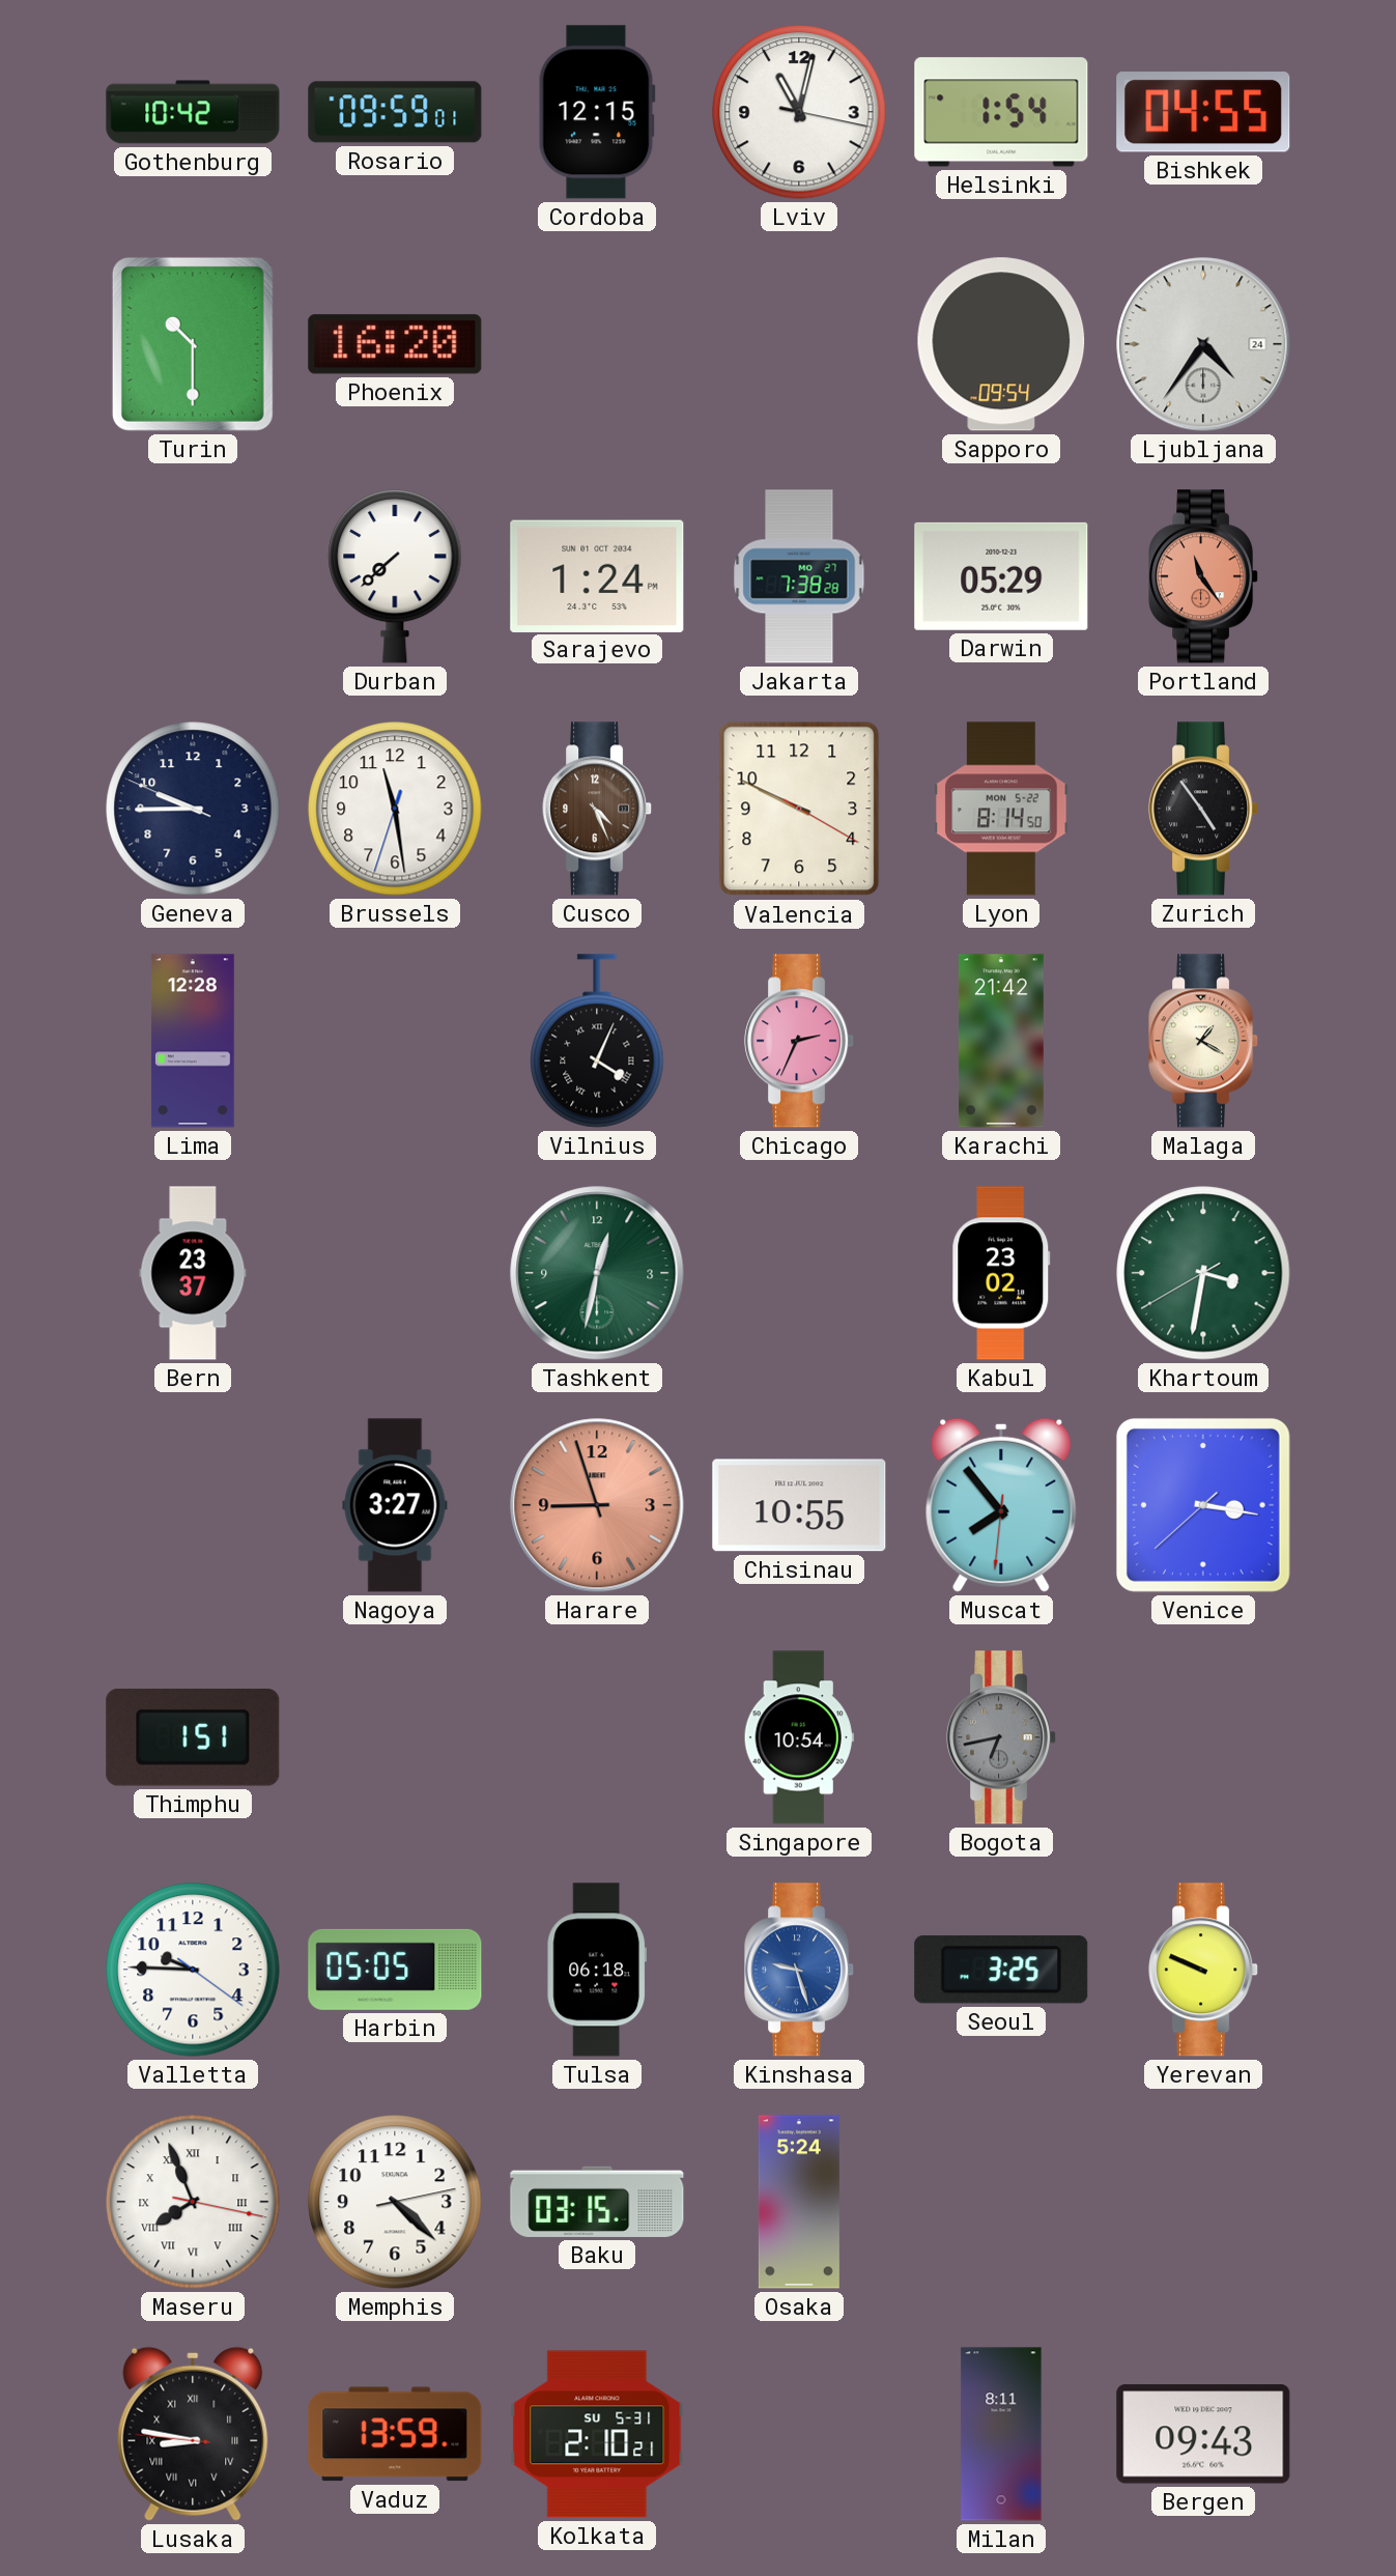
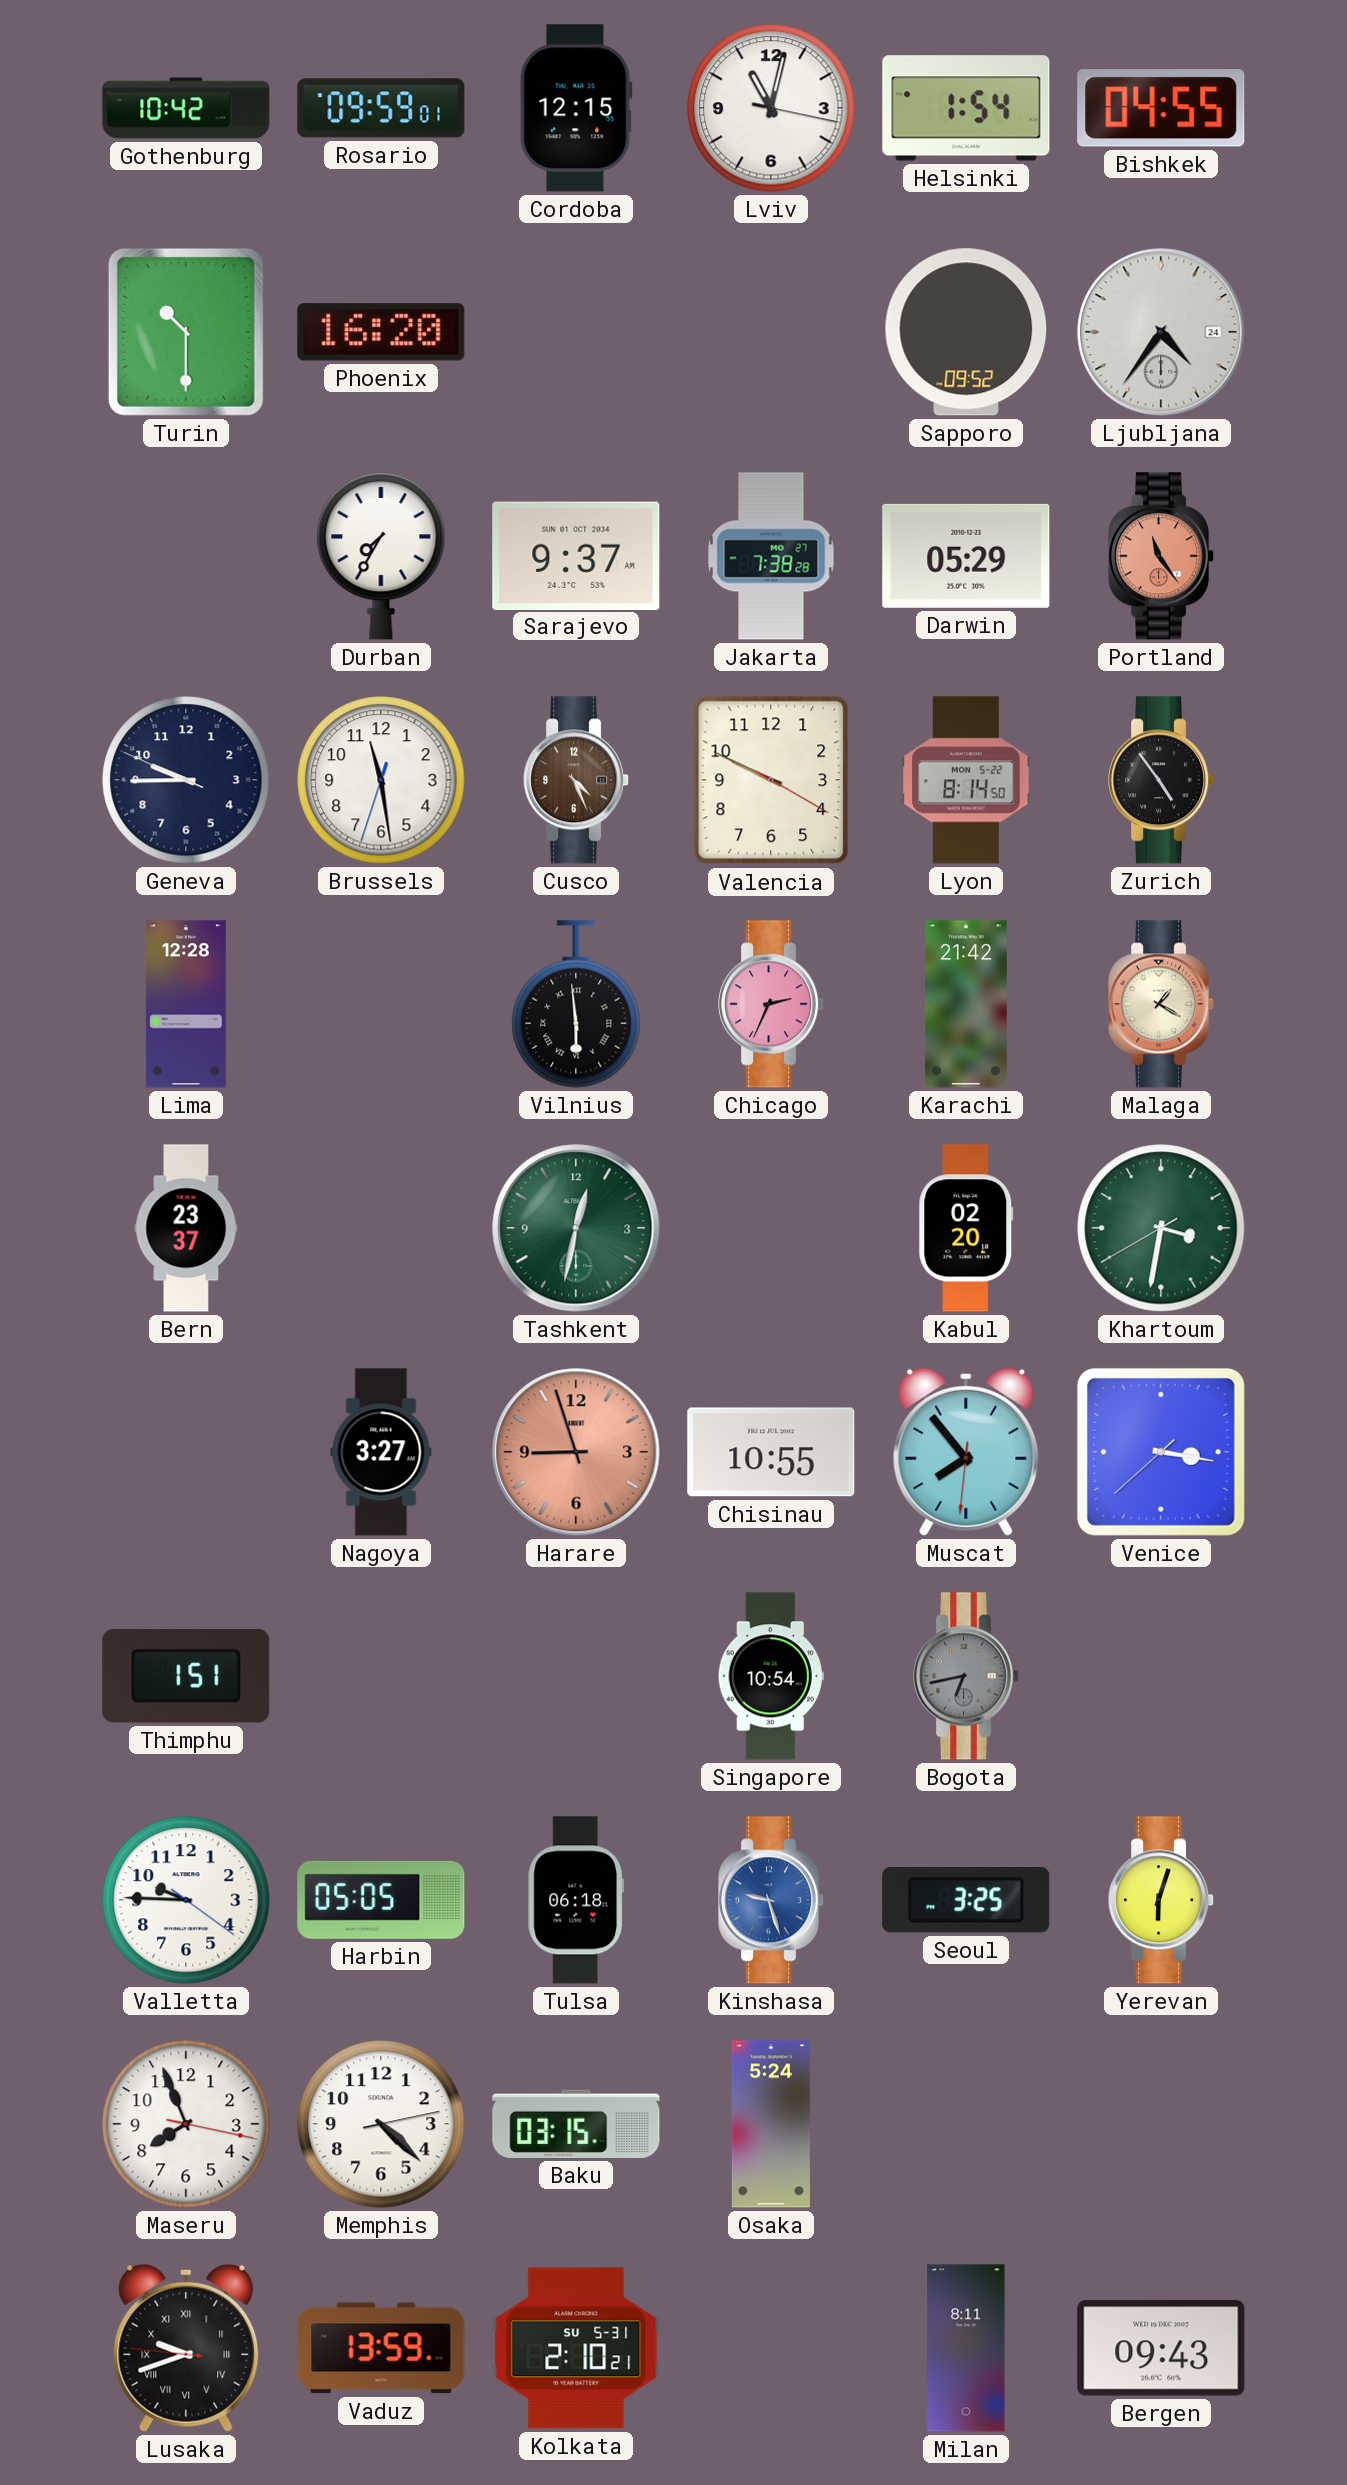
Sapporo: 09:54 -> 09:52
Durban: 7:38 -> 7:35
Sarajevo: 1:24 -> 9:37
Vilnius: 4:04 -> 5:59
Kabul: 23:02 -> 02:20
Yerevan: 9:49 -> 6:03
Maseru numerals: Roman -> Arabic
Lusaka: 8:46 -> 9:41
